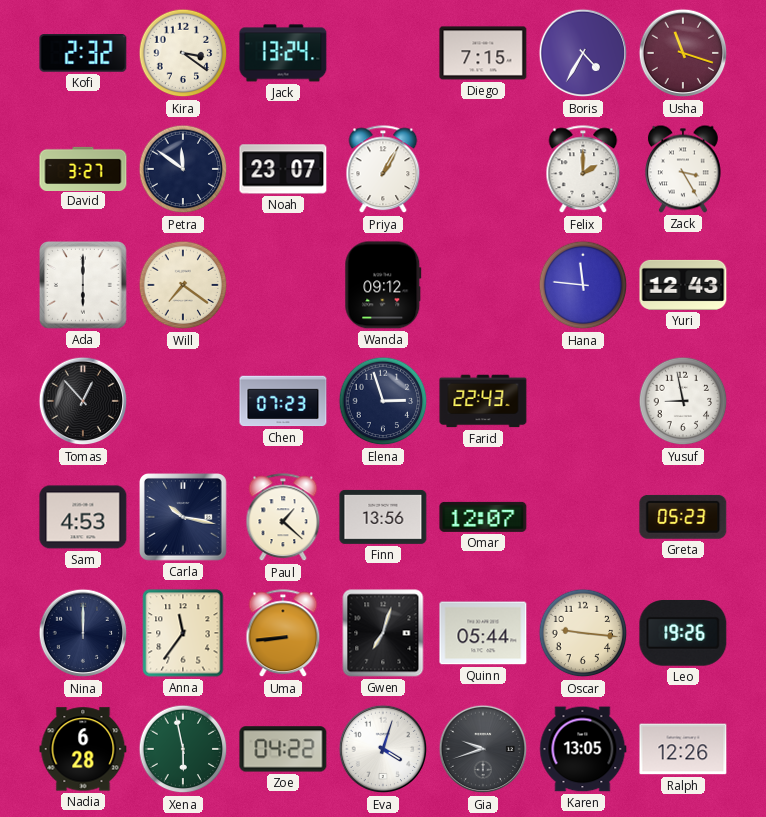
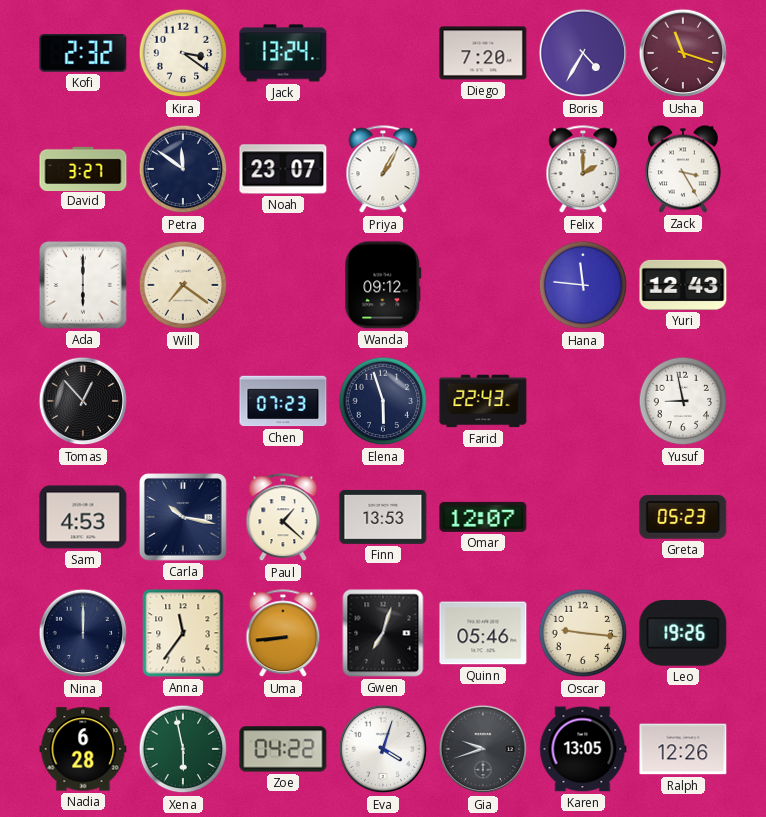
Diego: 7:15 -> 7:20
Elena: 2:57 -> 5:57
Finn: 13:56 -> 13:53
Quinn: 05:44 -> 05:46
